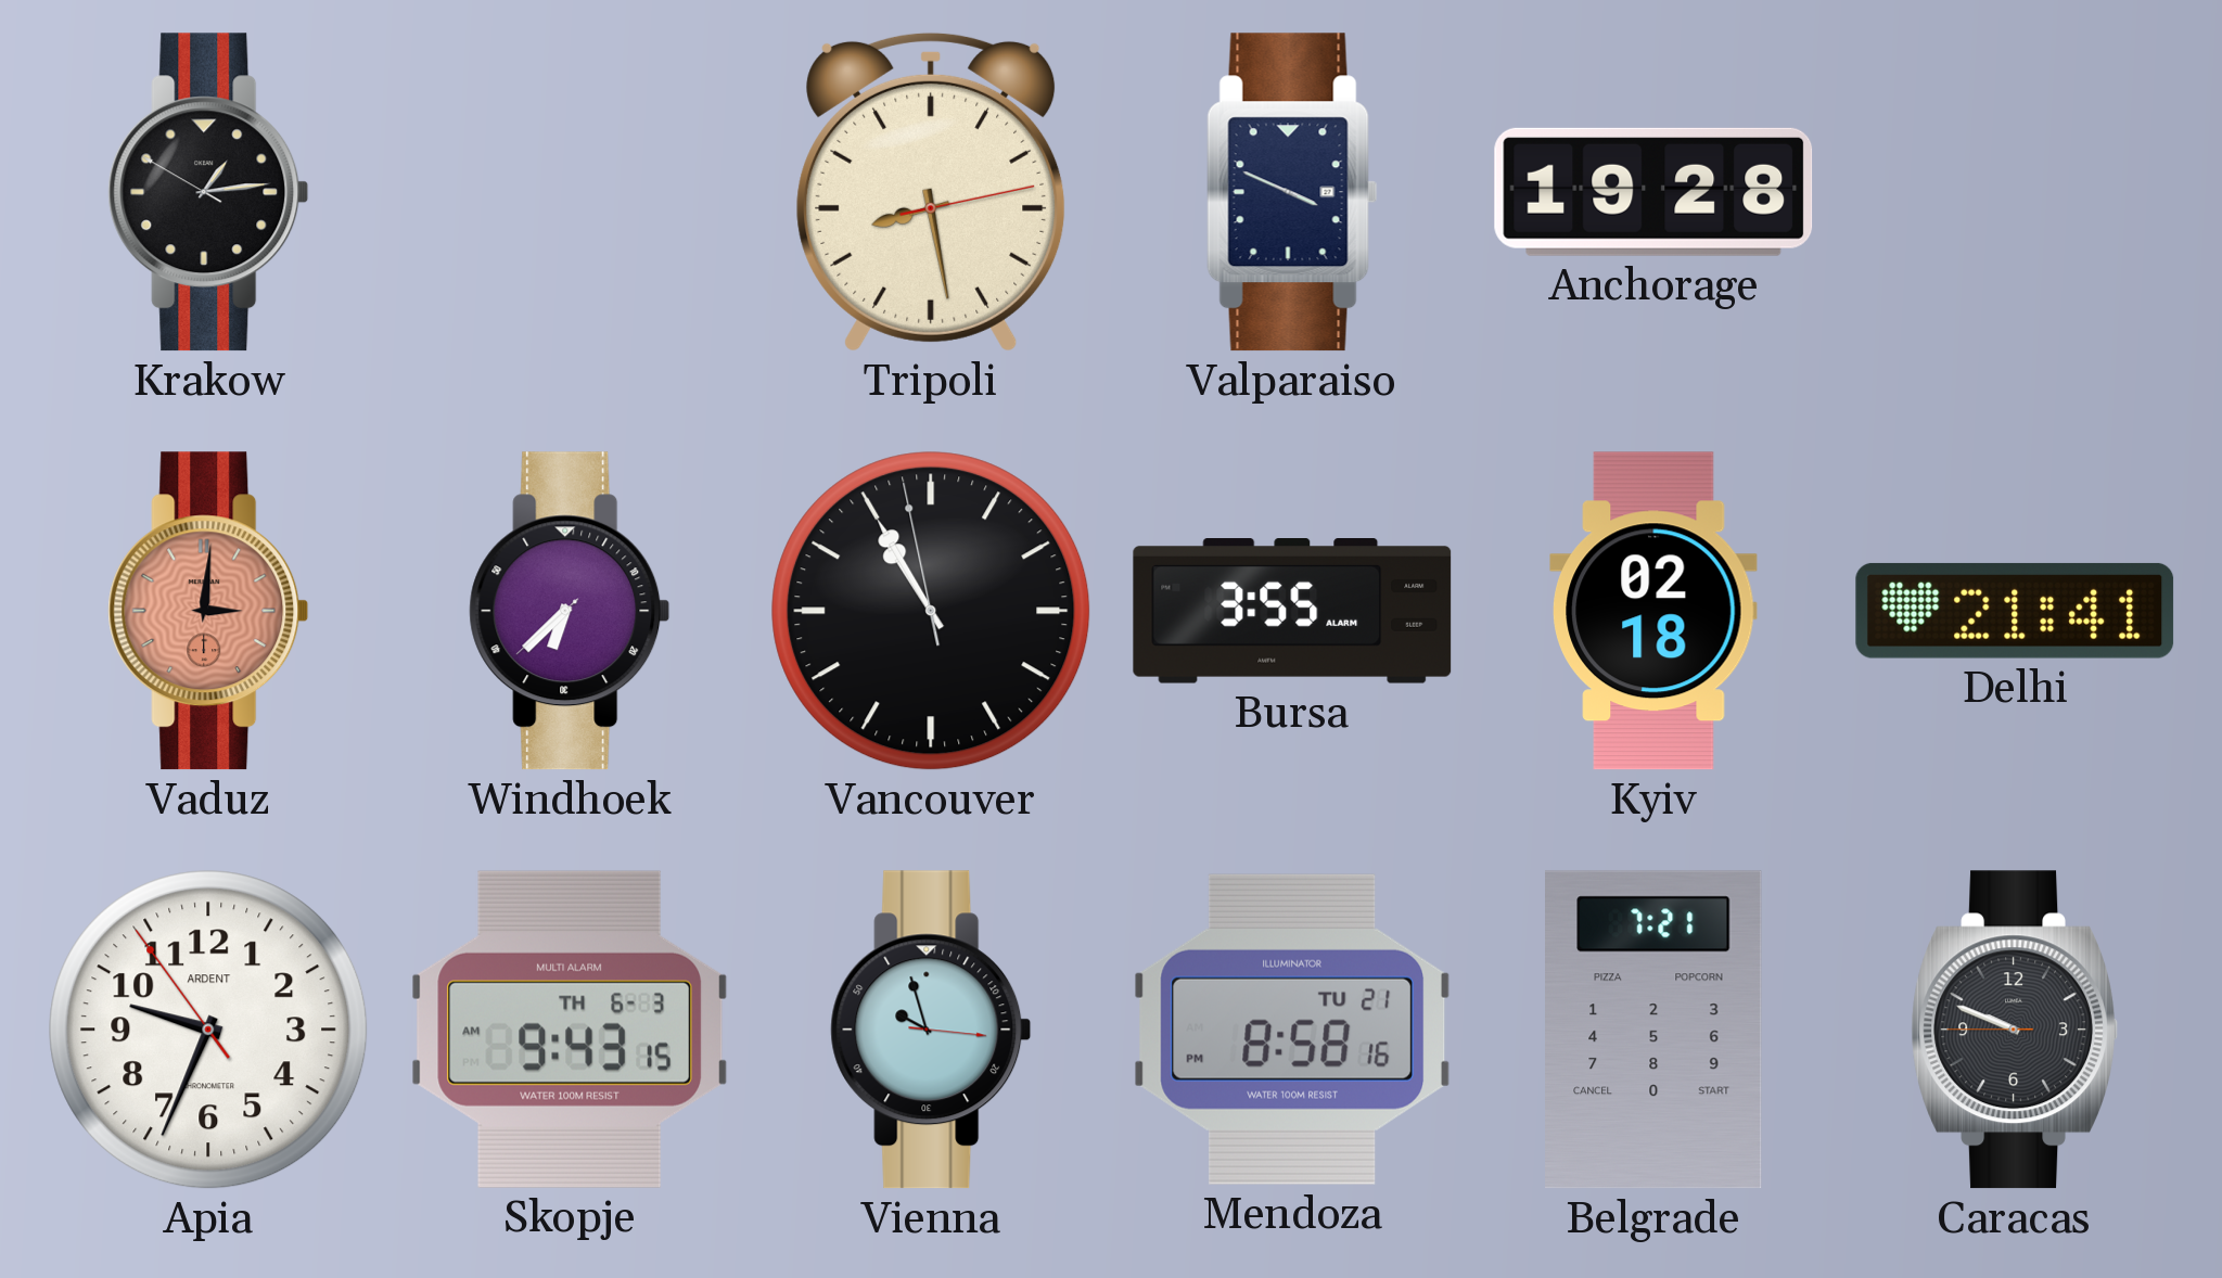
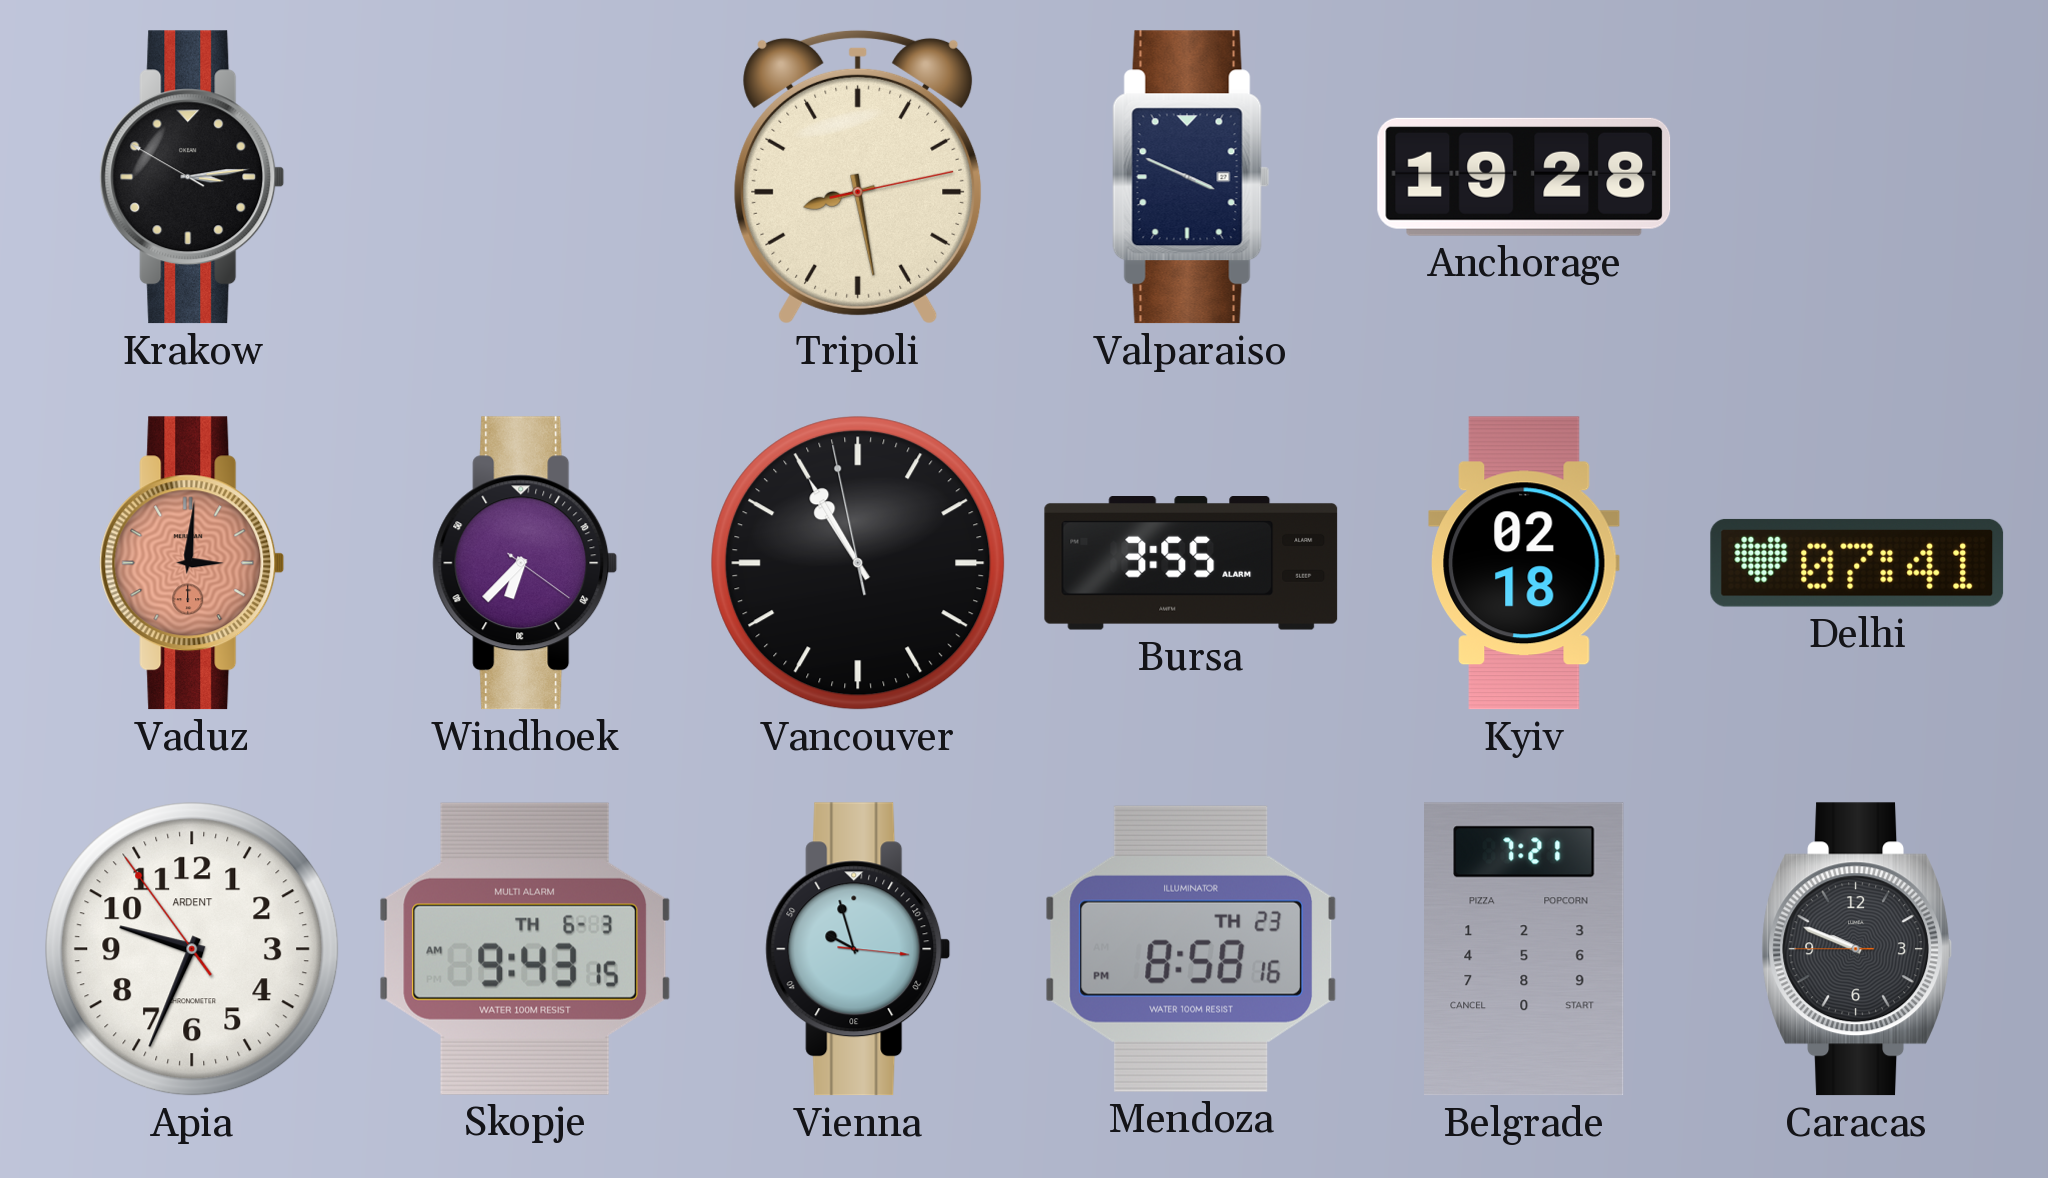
Krakow: 1:13 -> 3:13
Windhoek: 6:37:38 -> 6:37:21
Delhi: 21:41 -> 07:41
Mendoza date: TU 21 -> TH 23
